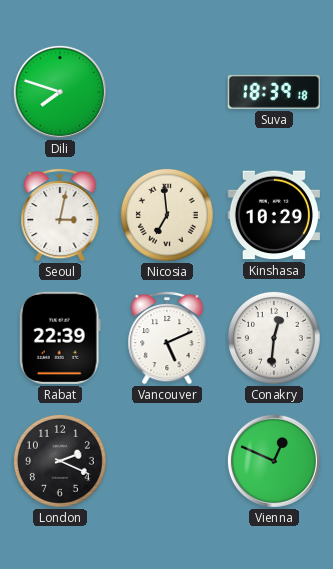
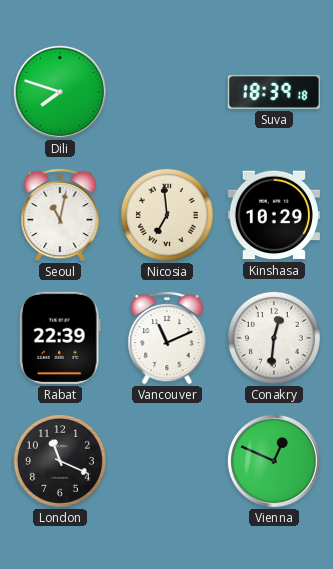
Seoul: 3:02 -> 11:02
Vancouver: 5:11 -> 11:11
London: 2:19 -> 11:19
